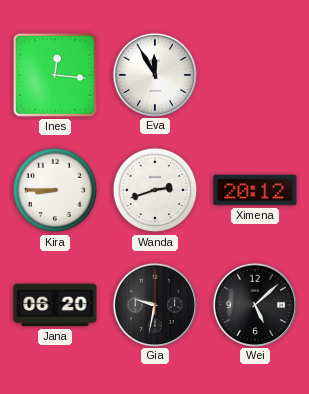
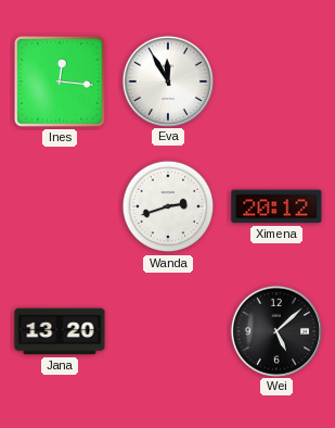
Kira: 8:45 -> none
Jana: 06:20 -> 13:20
Gia: 9:32 -> none
